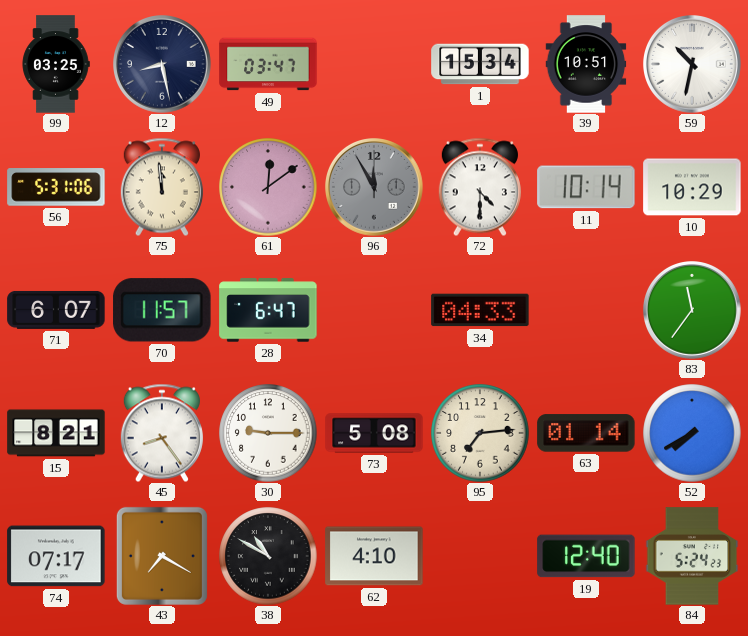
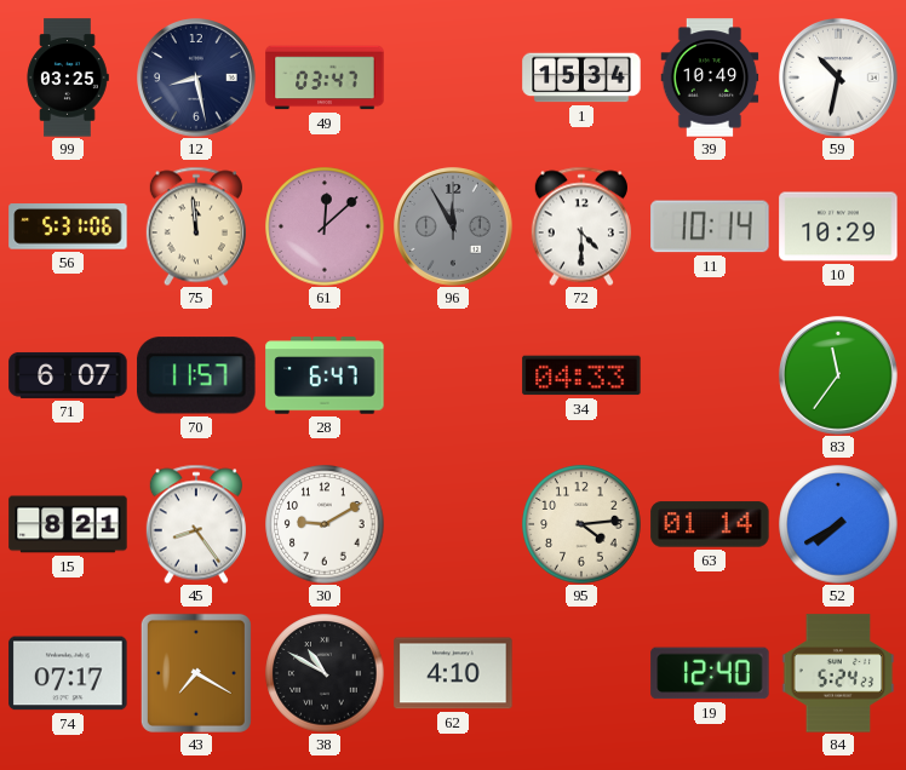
39: 10:51 -> 10:49
61: 12:09 -> 12:08
30: 9:15 -> 9:10
73: 5:08 -> none
95: 7:14 -> 4:14
